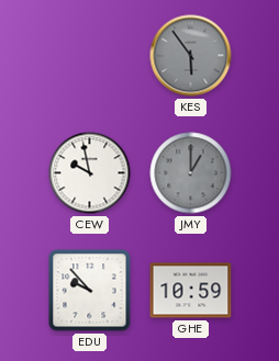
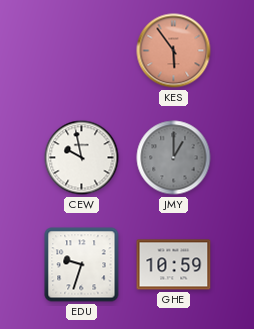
KES dial: grey -> salmon
EDU: 9:53 -> 9:33
